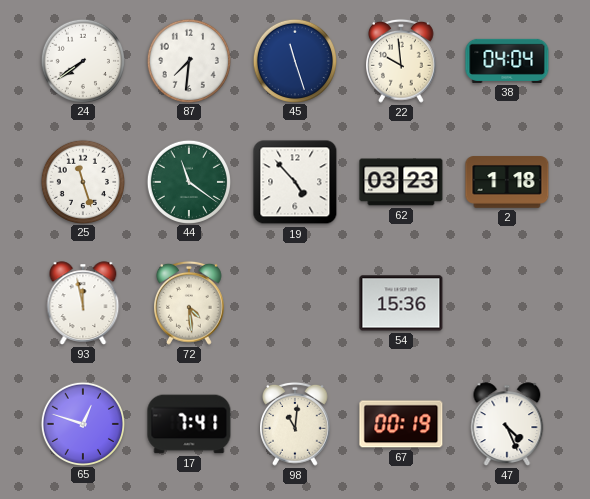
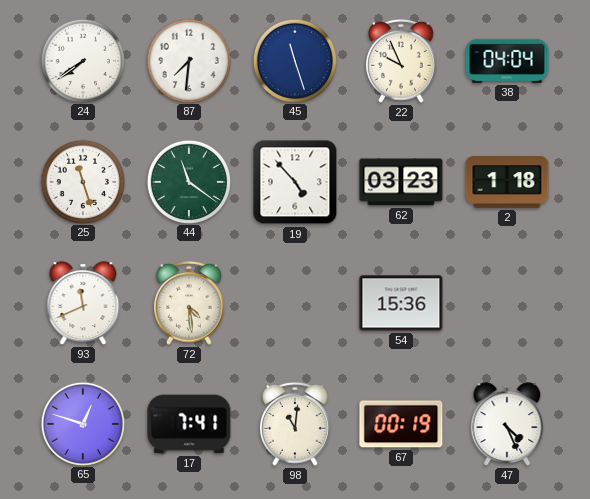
22: 9:59 -> 9:56
93: 11:58 -> 11:41
